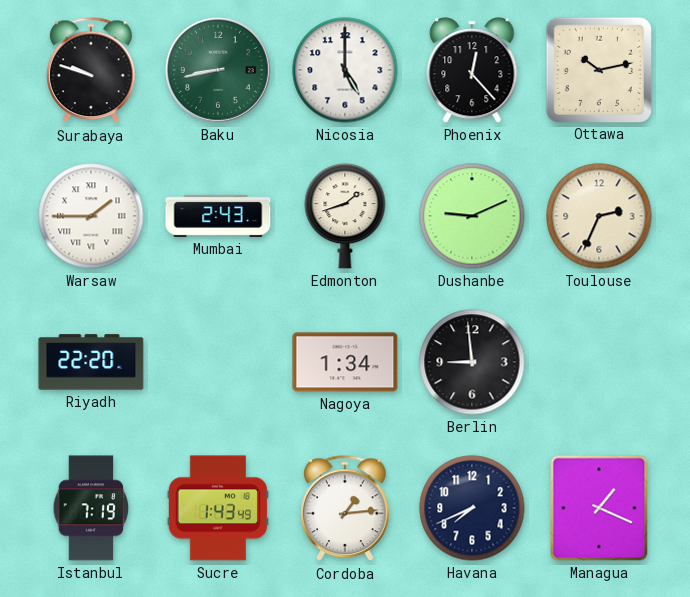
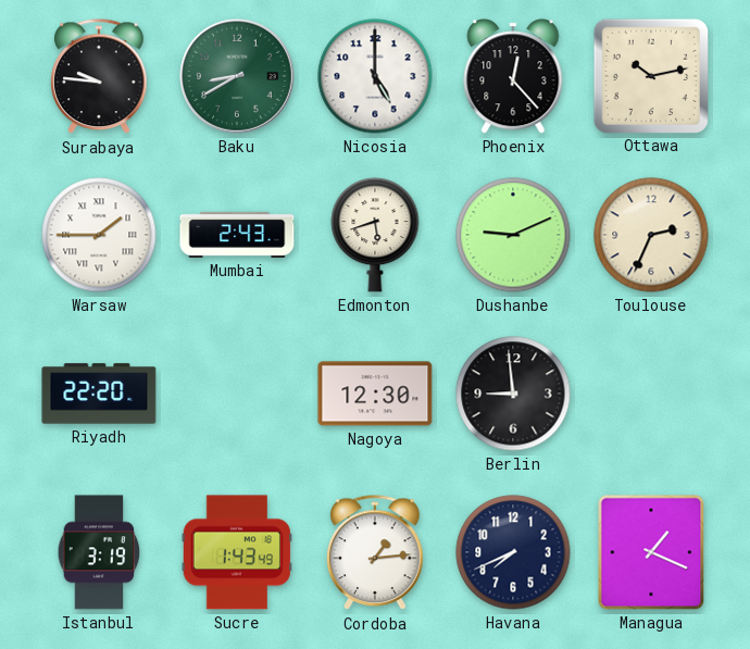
Surabaya: 9:48 -> 9:46
Baku: 8:43 -> 8:40
Edmonton: 1:42 -> 5:42
Nagoya: 1:34 -> 12:30
Istanbul: 7:19 -> 3:19
